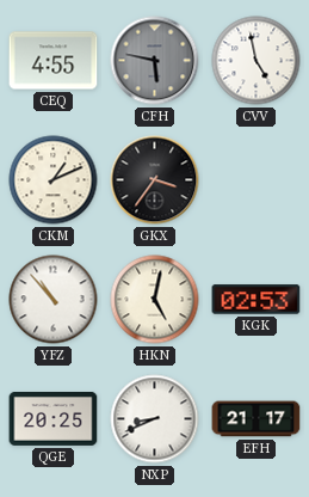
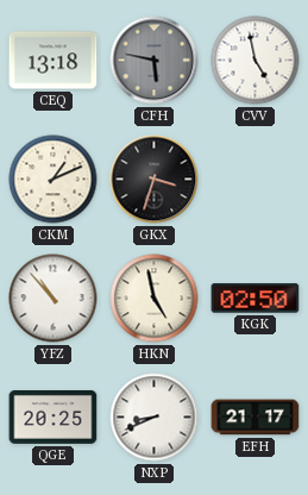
CEQ: 4:55 -> 13:18
GKX: 3:36 -> 3:33
HKN: 5:02 -> 4:58
KGK: 02:53 -> 02:50
